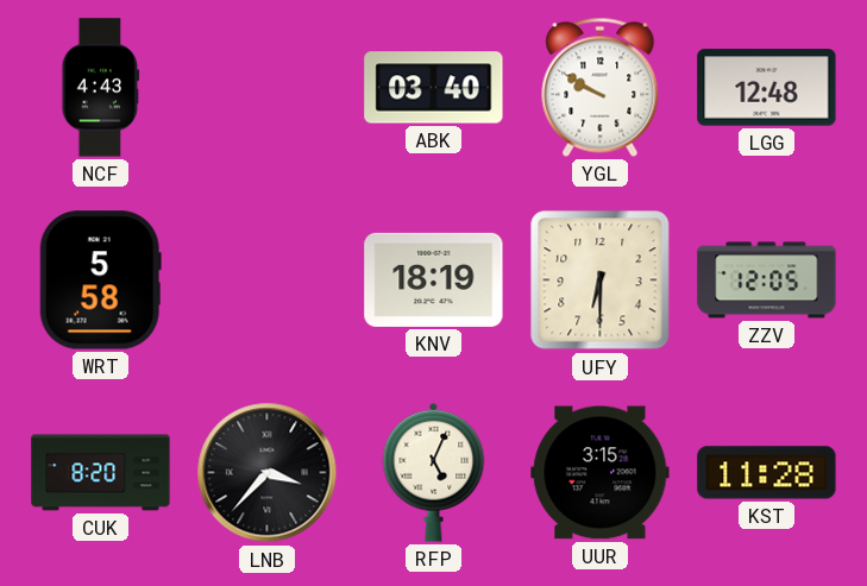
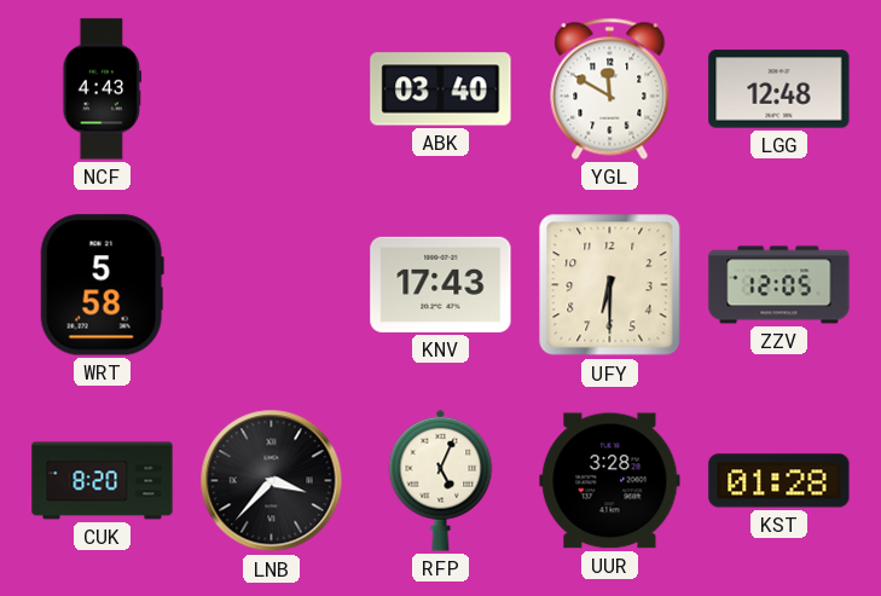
YGL: 9:50 -> 11:50
KNV: 18:19 -> 17:43
UUR: 3:15 -> 3:28
KST: 11:28 -> 01:28
